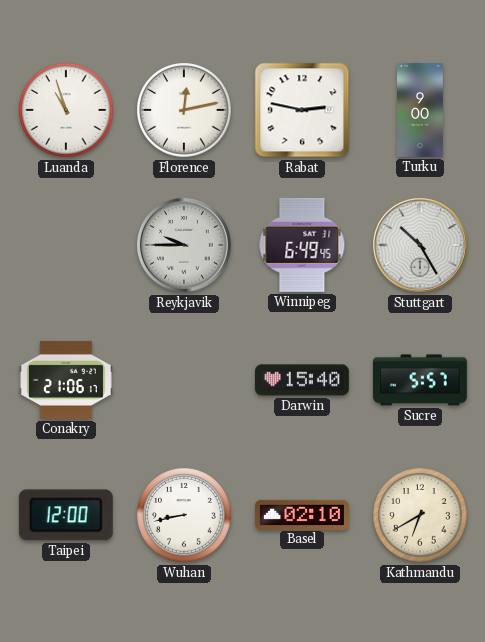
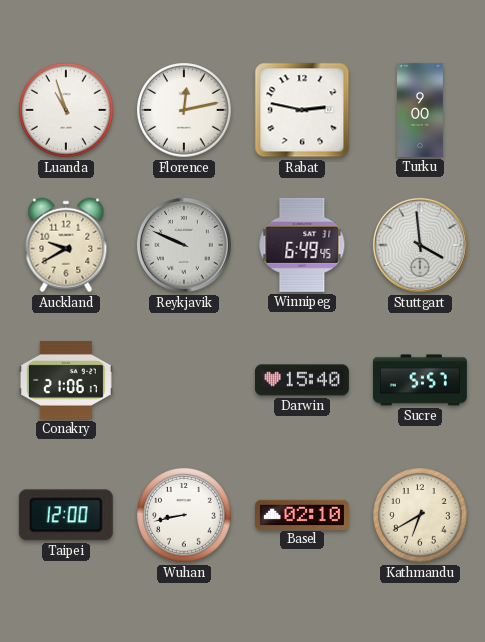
Auckland: none -> 9:40
Reykjavik: 9:45 -> 9:49
Stuttgart: 10:25 -> 3:59
